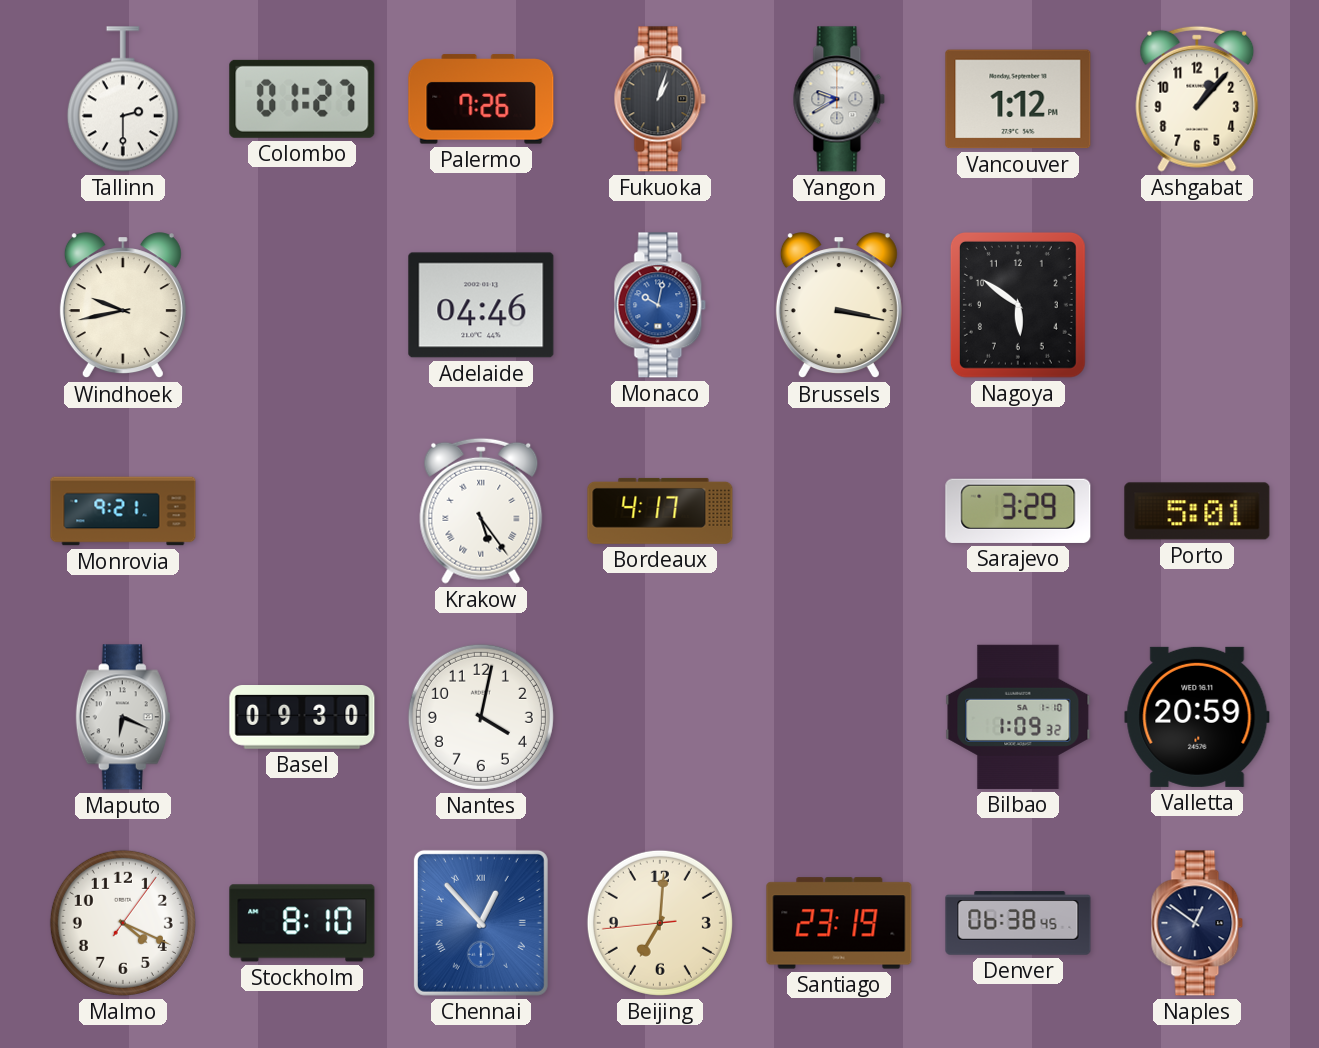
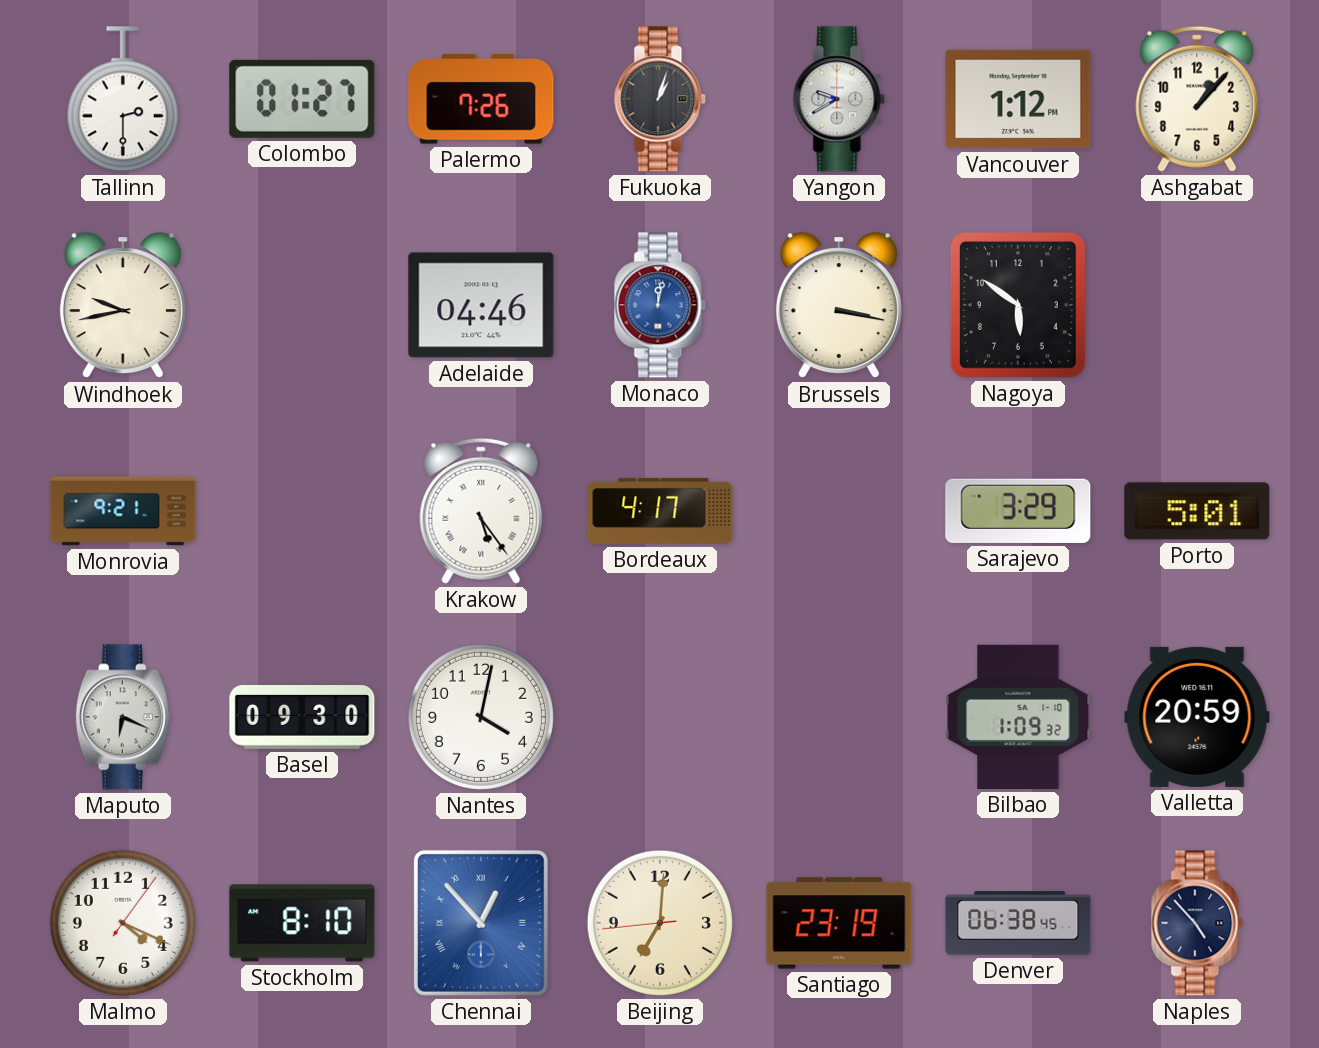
Monaco: 10:02 -> 12:02
Naples: 12:51 -> 4:53
